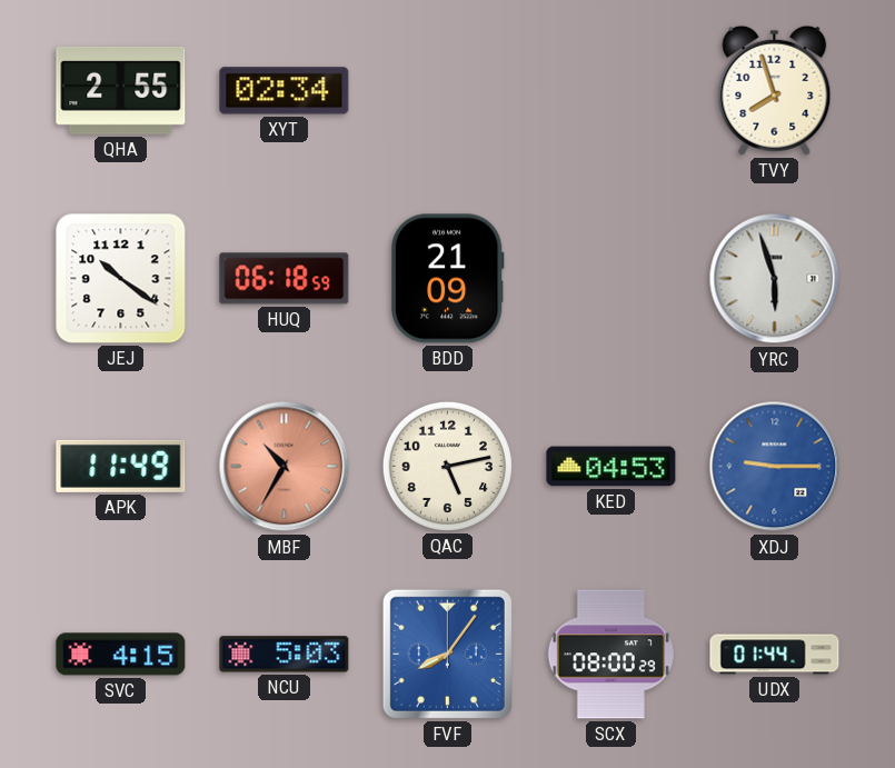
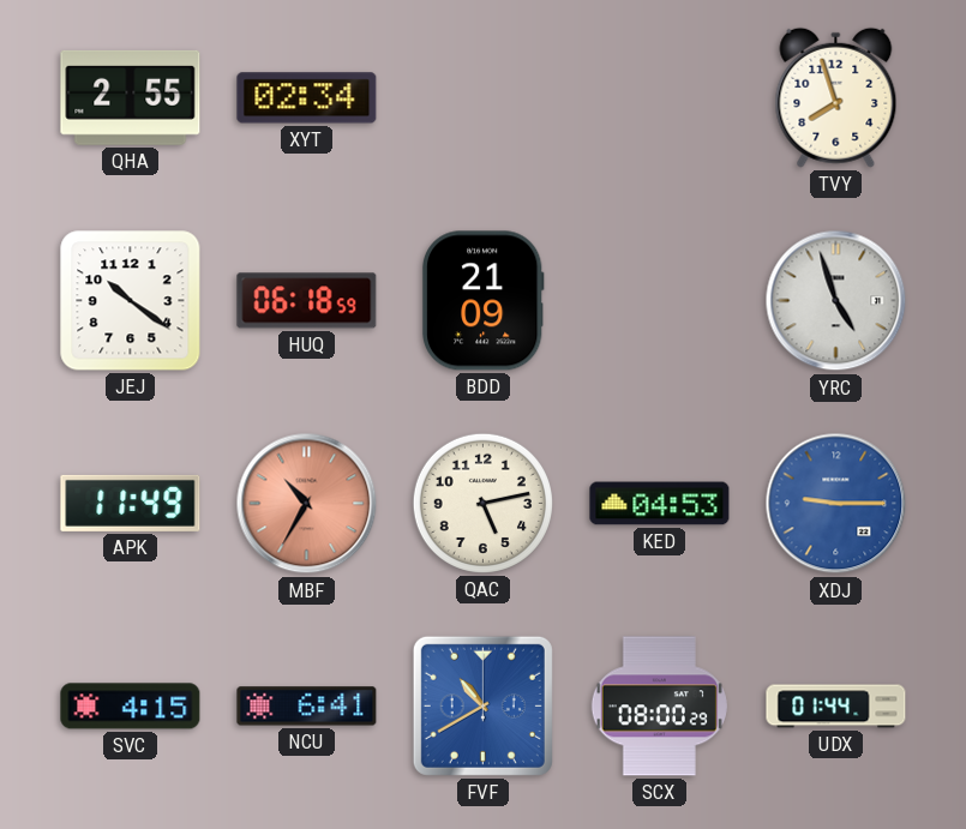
YRC: 5:57 -> 4:57
NCU: 5:03 -> 6:41
FVF: 8:06 -> 10:40
